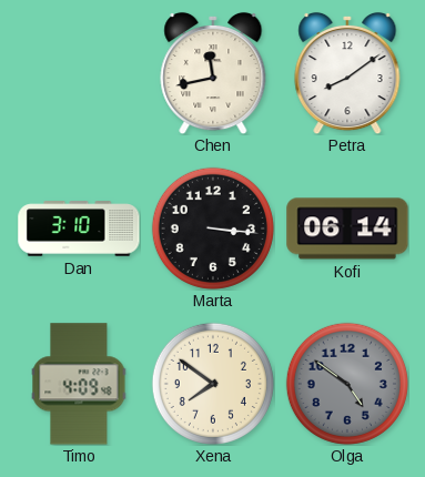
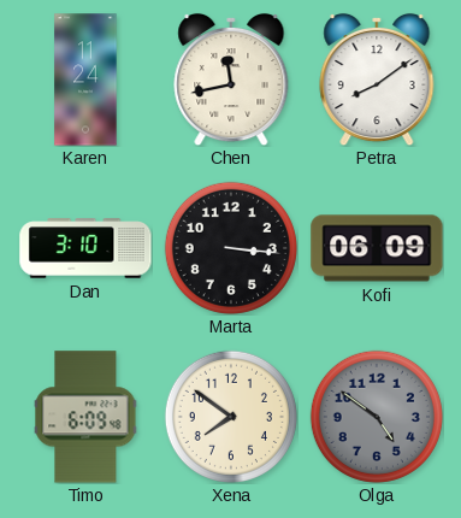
Karen: none -> 11:24
Kofi: 06:14 -> 06:09
Timo: 4:09 -> 6:09
